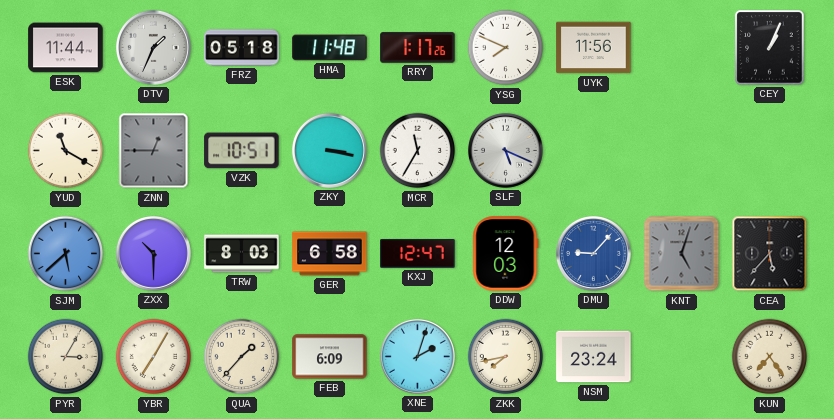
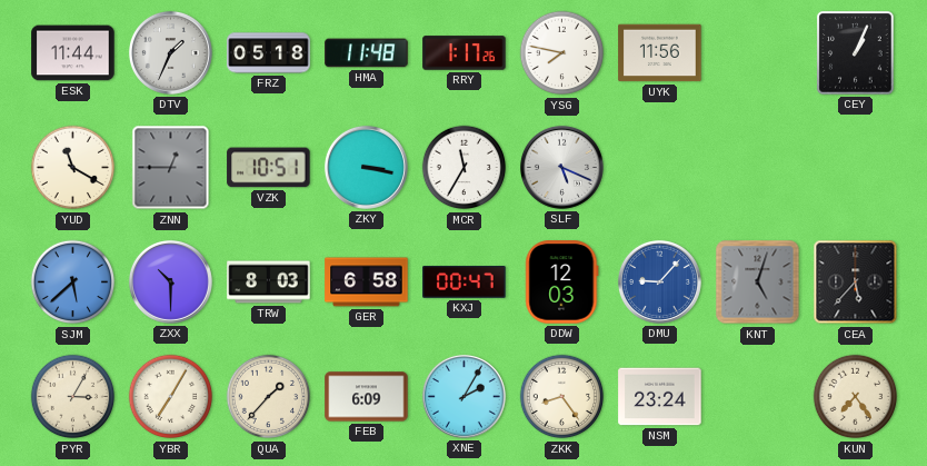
YSG: 7:49 -> 7:47
KXJ: 12:47 -> 00:47
XNE: 2:03 -> 2:05
ZKK: 7:43 -> 8:24
